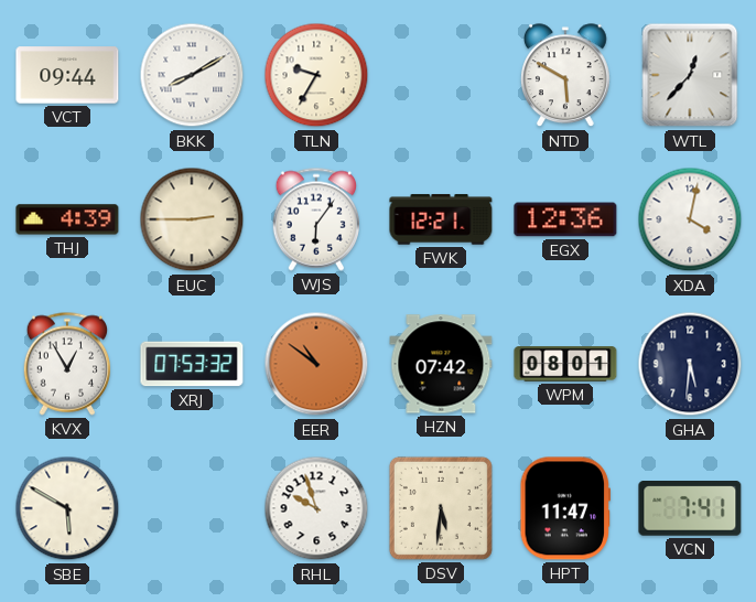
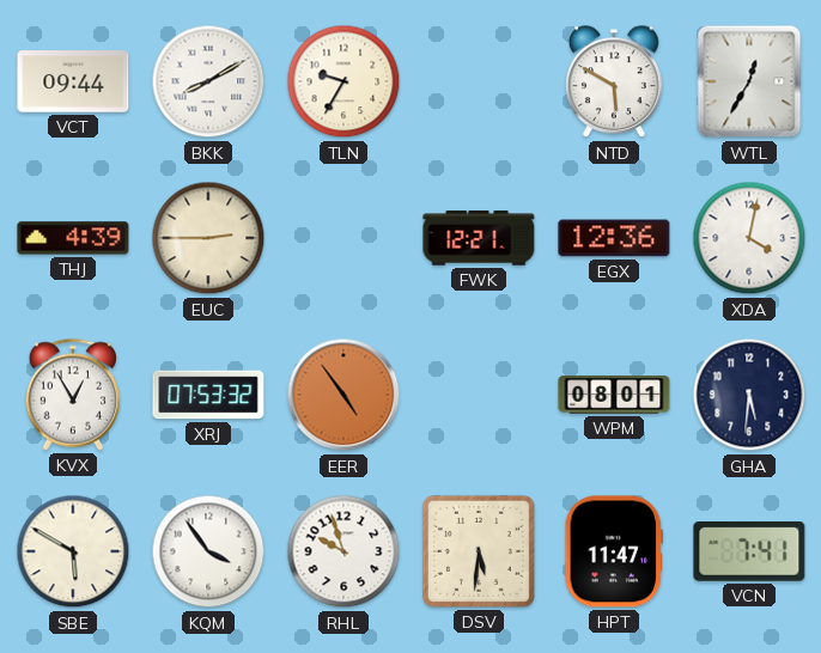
WTL: 12:37 -> 12:35
WJS: 6:06 -> none
EER: 10:51 -> 4:54
HZN: 07:42 -> none
KQM: none -> 3:54
